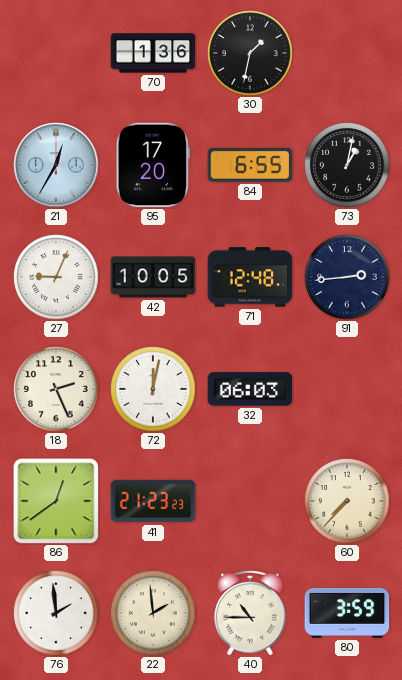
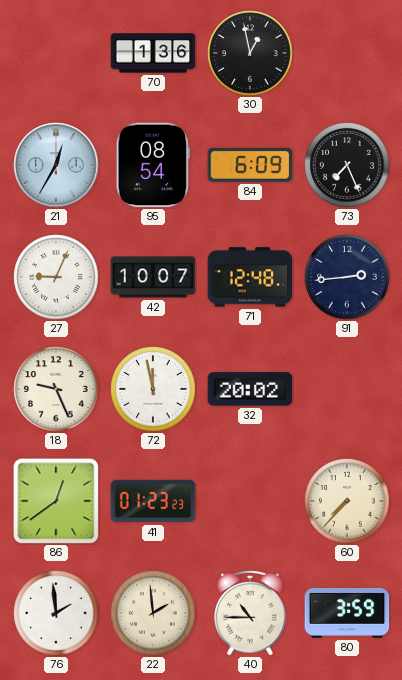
30: 1:32 -> 12:58
95: 17:20 -> 08:54
84: 6:55 -> 6:09
73: 1:02 -> 7:26
42: 10:05 -> 10:07
18: 2:26 -> 9:26
72: 12:02 -> 11:58
32: 06:03 -> 20:02
41: 21:23 -> 01:23
